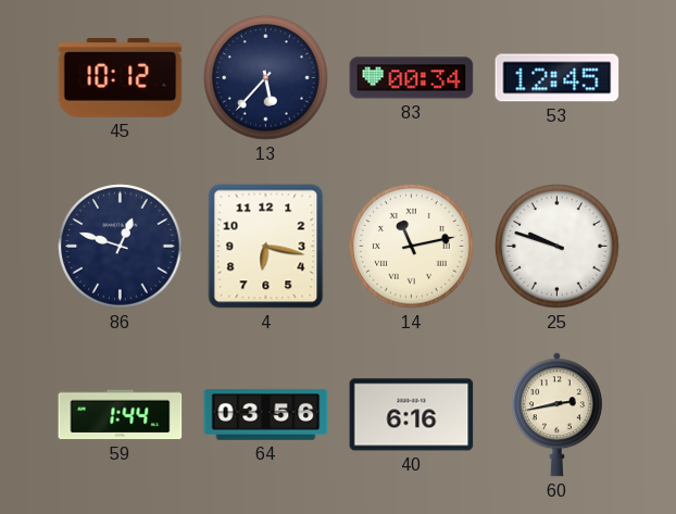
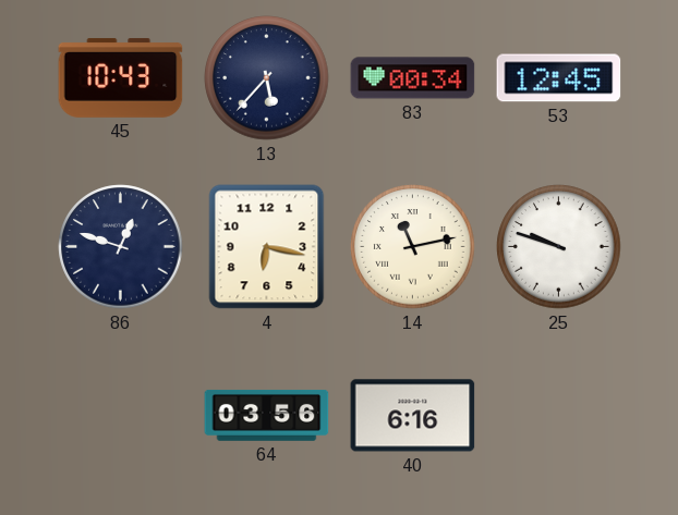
45: 10:12 -> 10:43
59: 1:44 -> none
60: 2:43 -> none
